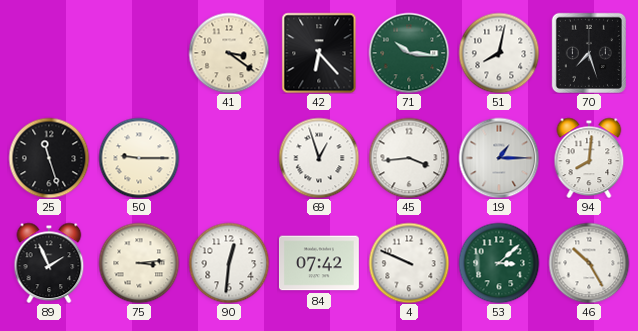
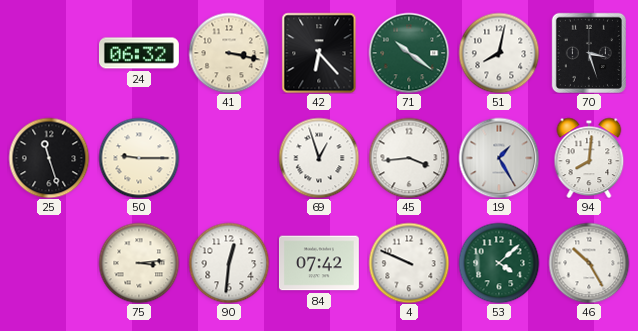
24: none -> 06:32
41: 3:21 -> 3:17
71: 10:16 -> 10:21
70: 7:27 -> 3:27
19: 1:15 -> 1:25
89: 1:56 -> none
53: 3:08 -> 4:08
